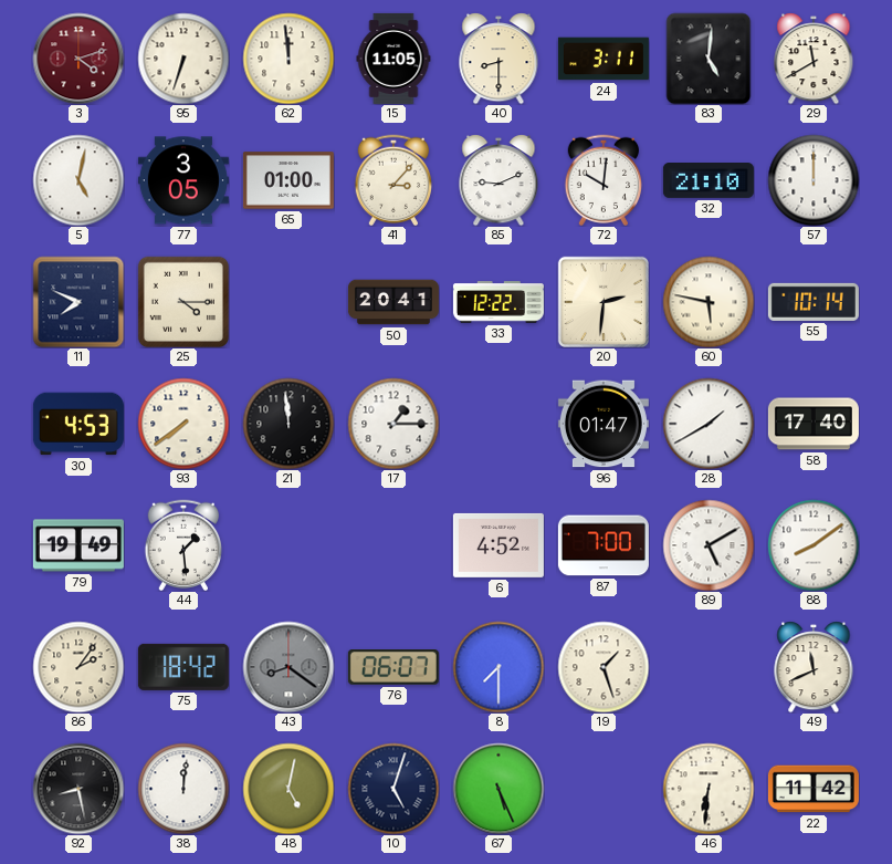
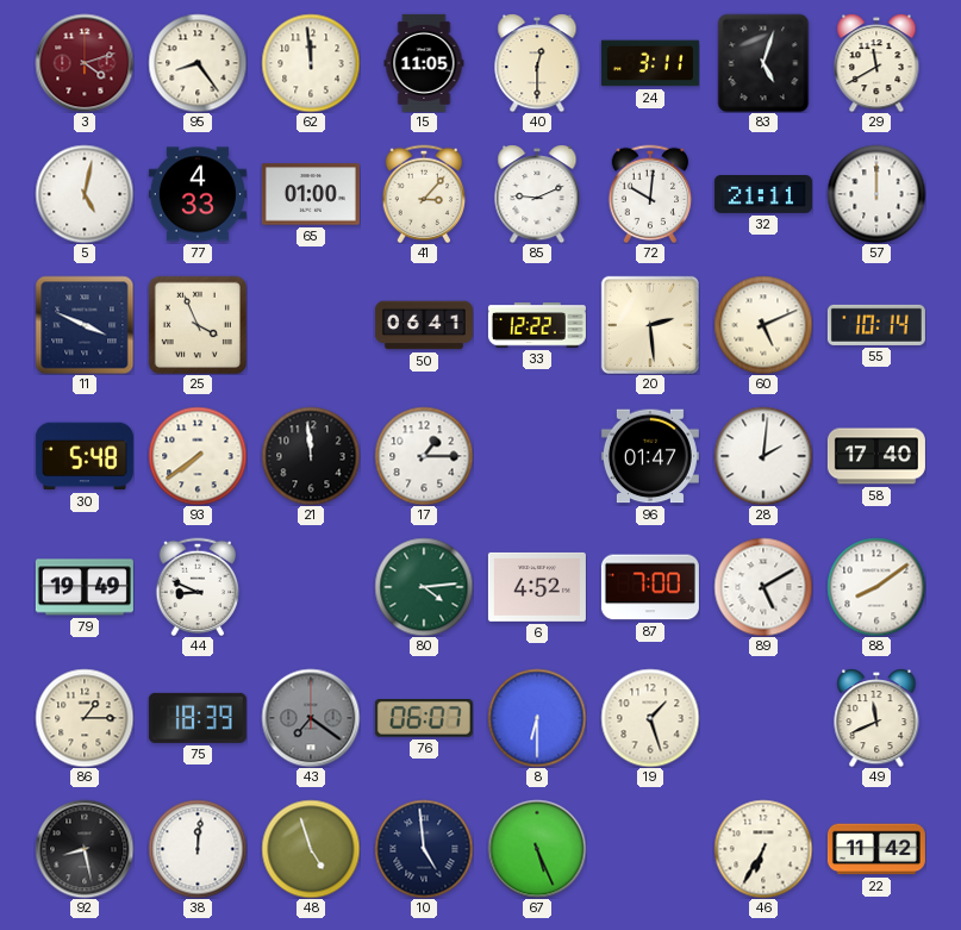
95: 6:33 -> 8:24
40: 8:30 -> 12:30
83: 5:01 -> 5:03
77: 3:05 -> 4:33
32: 21:10 -> 21:11
11: 7:49 -> 3:49
25: 4:15 -> 3:56
50: 20:41 -> 06:41
20: 2:31 -> 2:29
60: 5:47 -> 5:11
30: 4:53 -> 5:48
28: 1:40 -> 2:01
44: 1:29 -> 8:49
80: none -> 4:14
86: 2:06 -> 1:15
75: 18:42 -> 18:39
43: 8:21 -> 7:21
8: 7:30 -> 6:30
48: 5:02 -> 4:57
10: 5:03 -> 4:59
46: 6:31 -> 6:35
